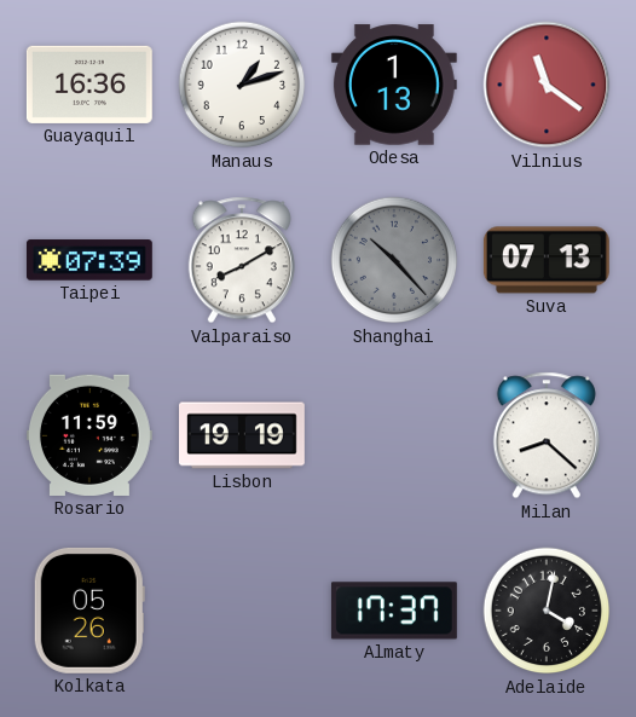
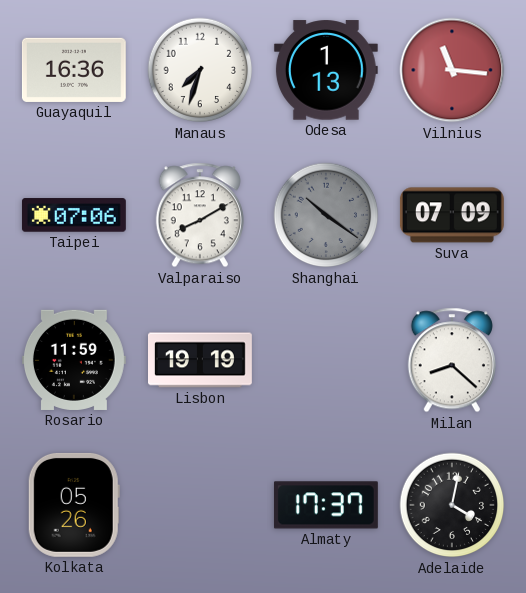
Manaus: 1:12 -> 7:33
Vilnius: 11:21 -> 11:16
Taipei: 07:39 -> 07:06
Shanghai: 10:23 -> 10:21
Suva: 07:13 -> 07:09
